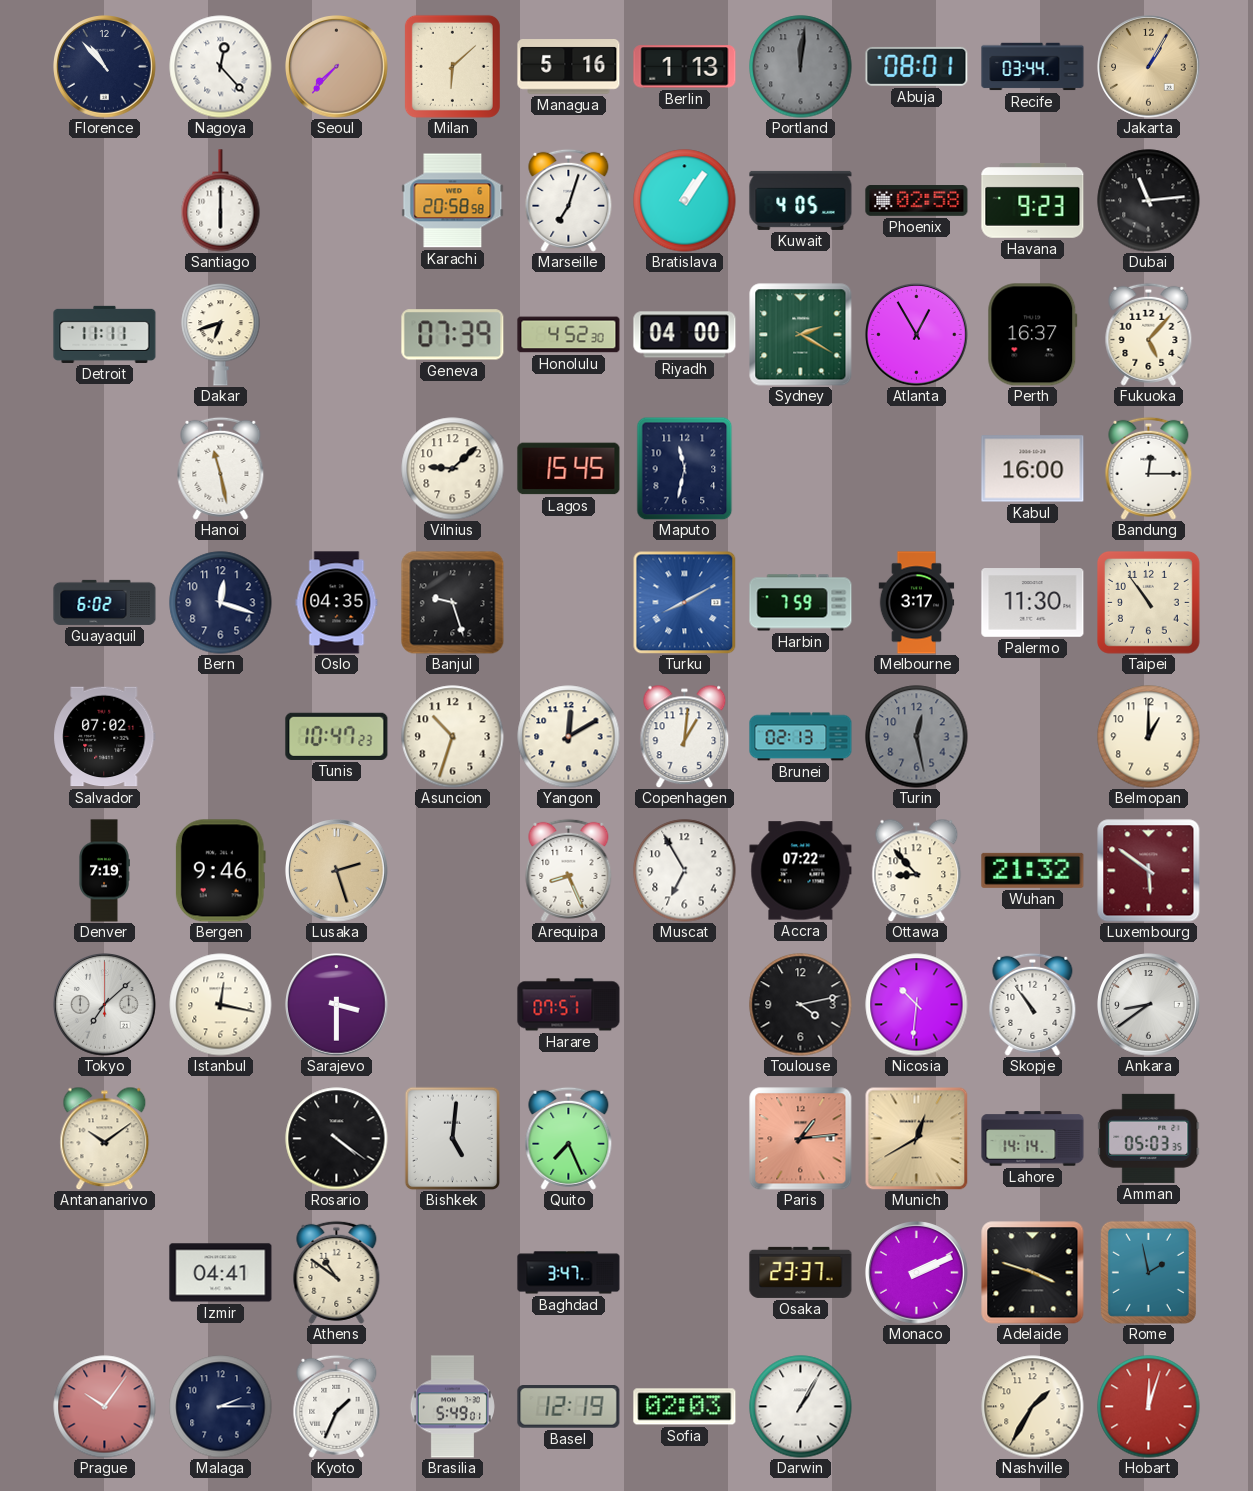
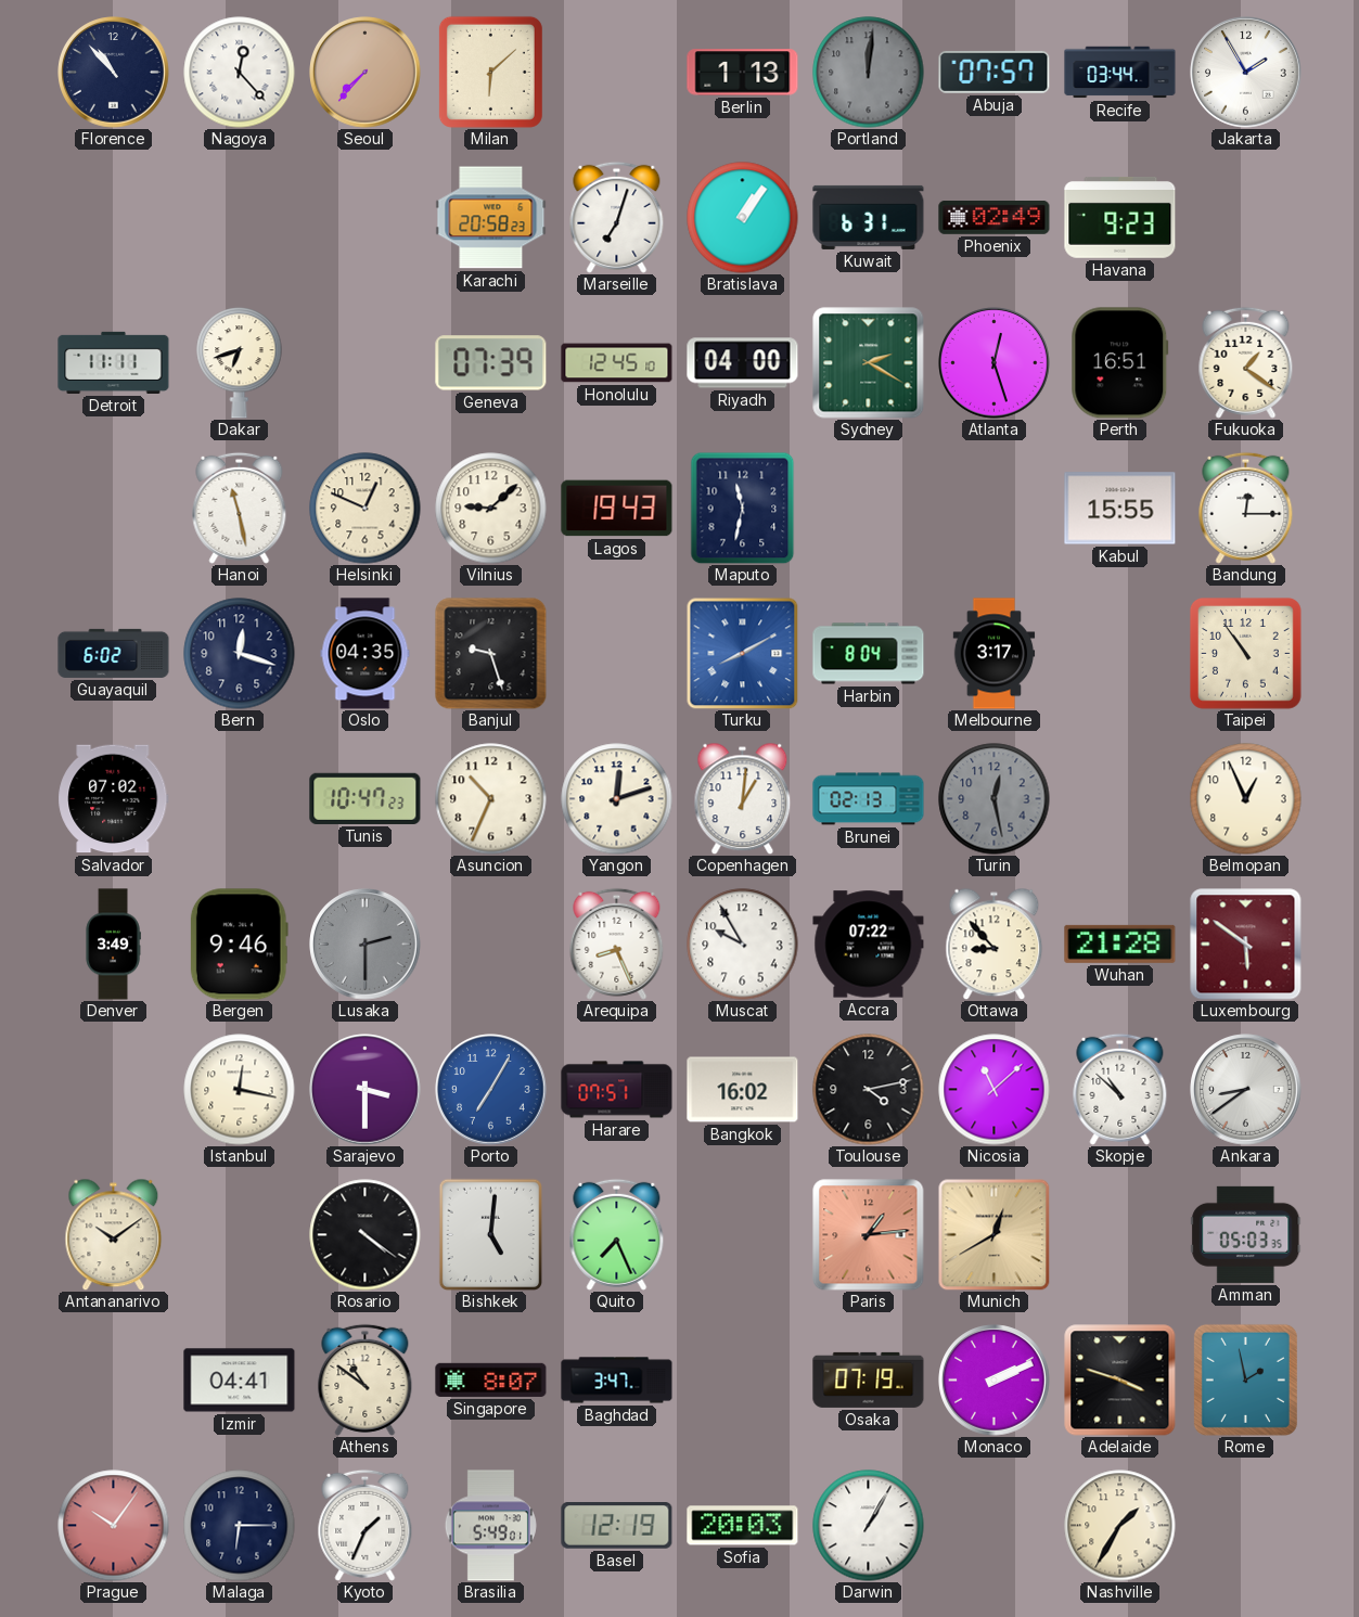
Managua: 5:16 -> none
Abuja: 08:01 -> 07:57
Jakarta: 1:05 -> 1:55
Jakarta dial: champagne -> white
Santiago: 6:00 -> none
Karachi: 20:58:58 -> 20:58:23
Kuwait: 4:05 -> 6:31
Phoenix: 02:58 -> 02:49
Dubai: 11:14 -> none
Honolulu: 4:52 -> 12:45
Atlanta: 12:55 -> 12:27
Perth: 16:37 -> 16:51
Fukuoka: 5:07 -> 1:21
Helsinki: none -> 12:49
Lagos: 15:45 -> 19:43
Kabul: 16:00 -> 15:55
Harbin: 7:59 -> 8:04
Palermo: 11:30 -> none
Asuncion: 10:33 -> 10:34
Yangon: 12:10 -> 12:12
Belmopan: 1:00 -> 12:56
Denver: 7:19 -> 3:49
Lusaka: 2:27 -> 2:30
Lusaka dial: champagne -> grey
Muscat: 6:55 -> 9:55
Wuhan: 21:32 -> 21:28
Tokyo: 7:08 -> none
Porto: none -> 7:05
Bangkok: none -> 16:02
Nicosia: 10:31 -> 11:08
Skopje: 10:54 -> 10:52
Lahore: 14:14 -> none
Singapore: none -> 8:07
Osaka: 23:37 -> 07:19
Malaga: 2:15 -> 6:15
Sofia: 02:03 -> 20:03
Hobart: 12:03 -> none
